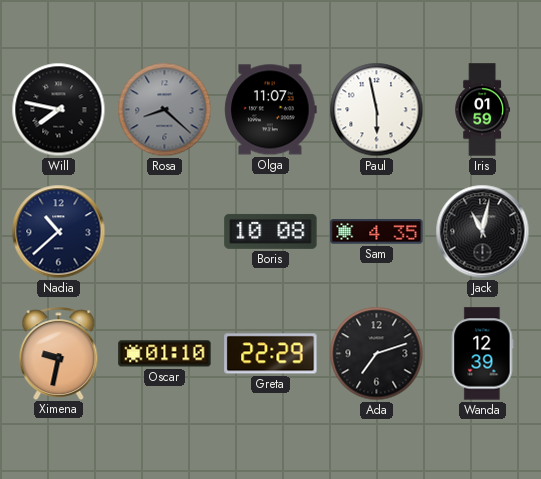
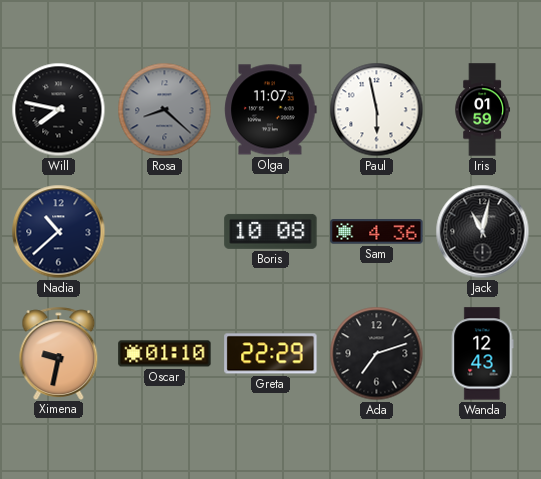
Sam: 4:35 -> 4:36
Wanda: 12:39 -> 12:43
